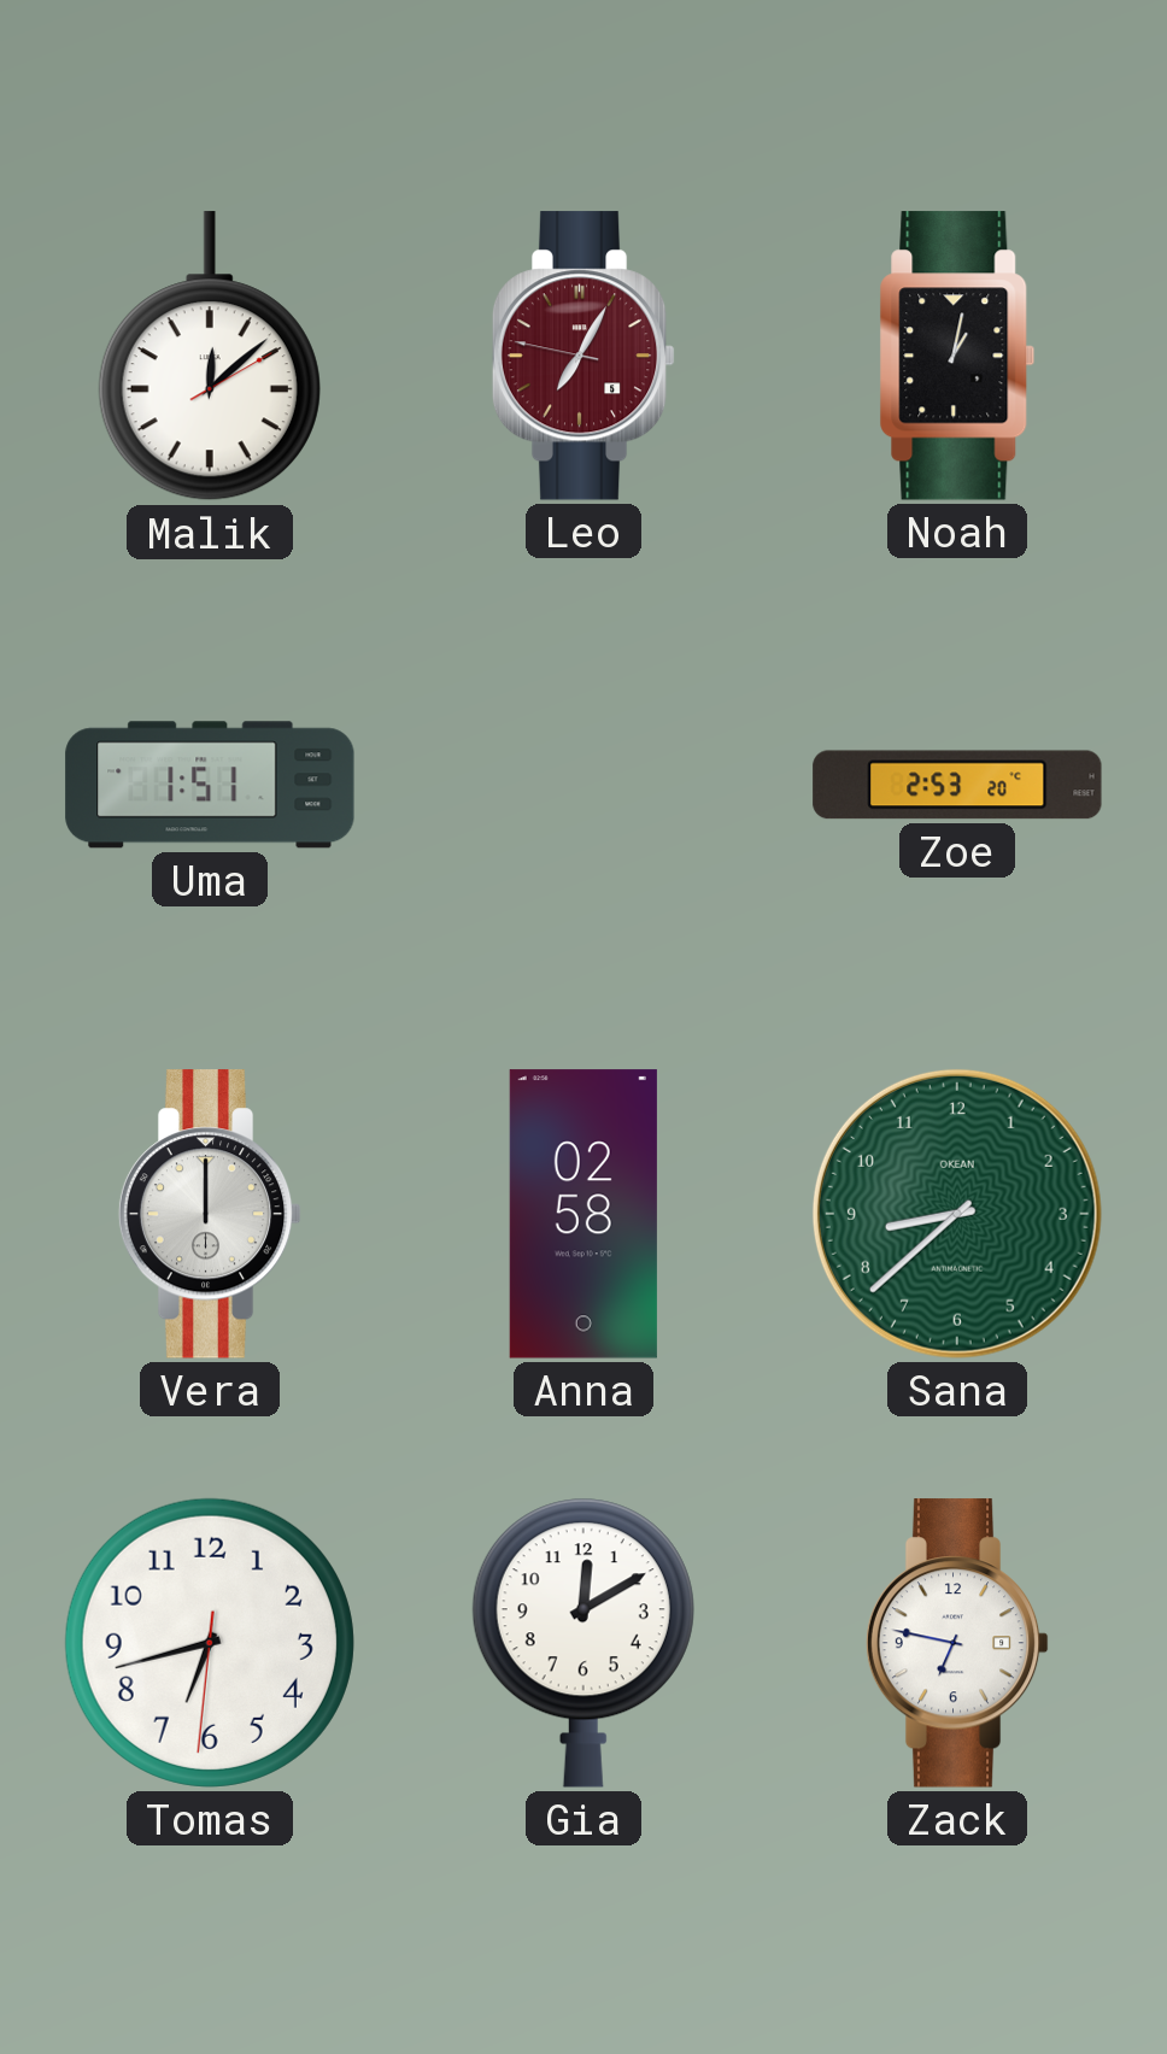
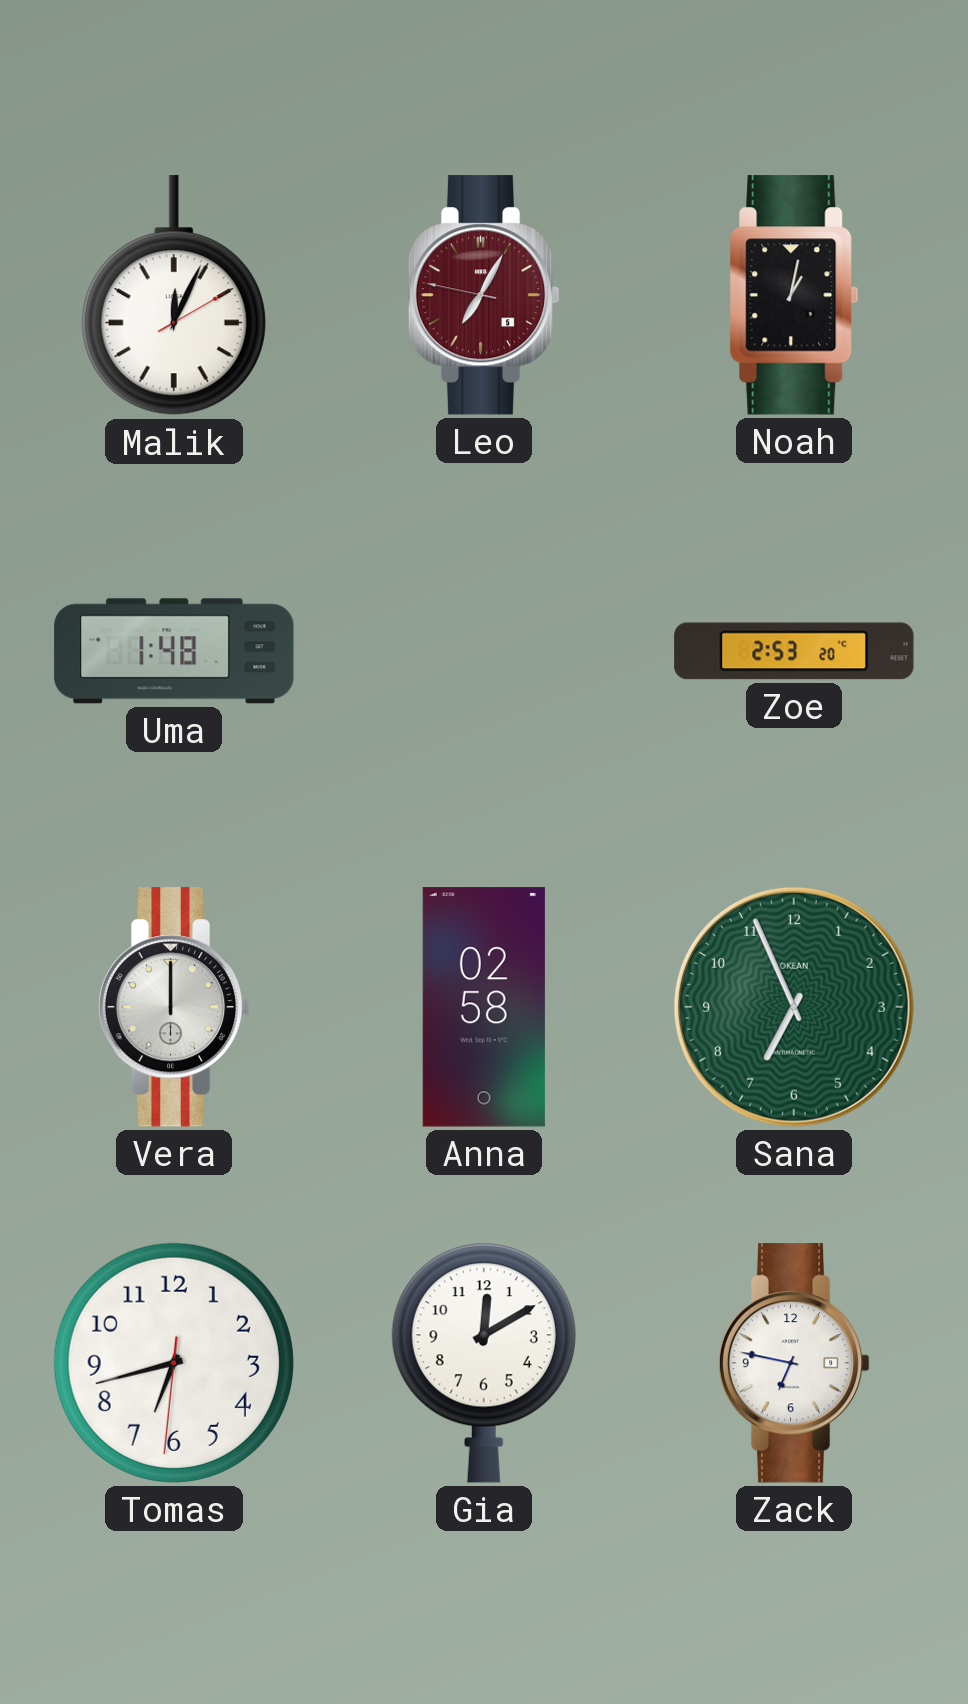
Malik: 12:08 -> 12:04
Uma: 1:51 -> 1:48
Sana: 8:38 -> 6:56
